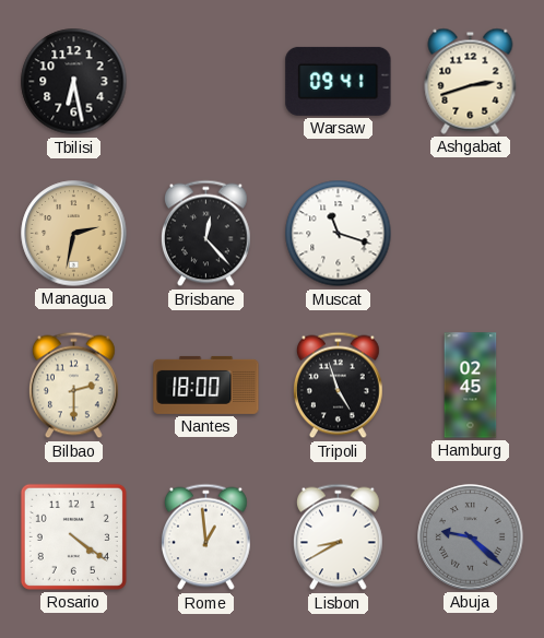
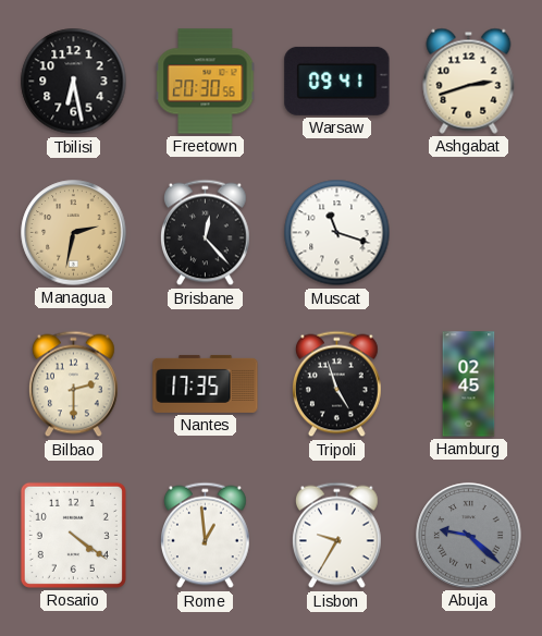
Freetown: none -> 20:30
Nantes: 18:00 -> 17:35
Lisbon: 8:40 -> 9:35
